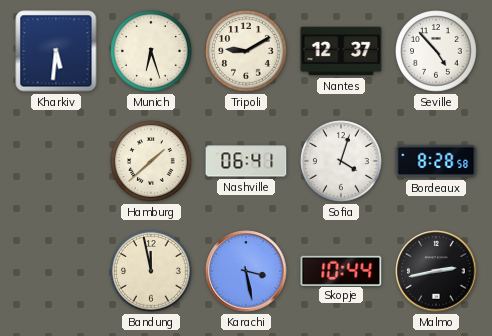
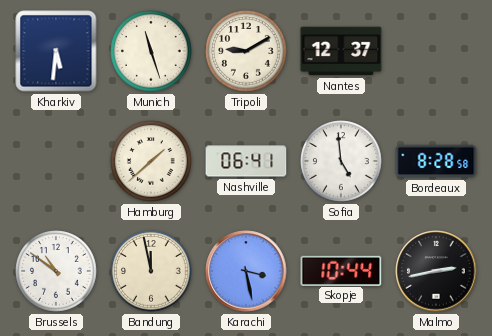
Munich: 6:27 -> 11:27
Seville: 4:53 -> none
Sofia: 4:03 -> 4:59
Brussels: none -> 10:51
